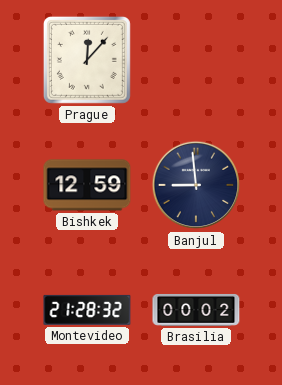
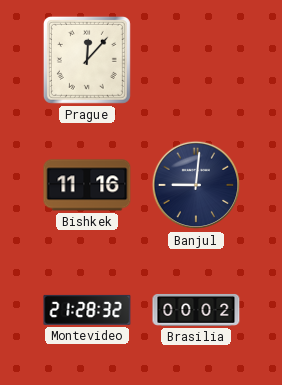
Bishkek: 12:59 -> 11:16
Banjul: 8:59 -> 9:01
